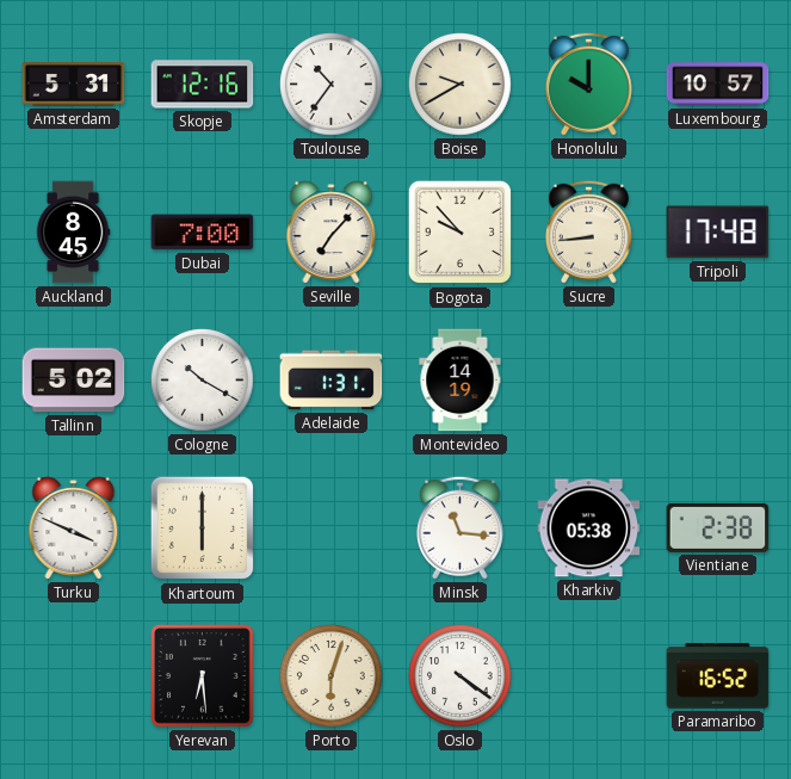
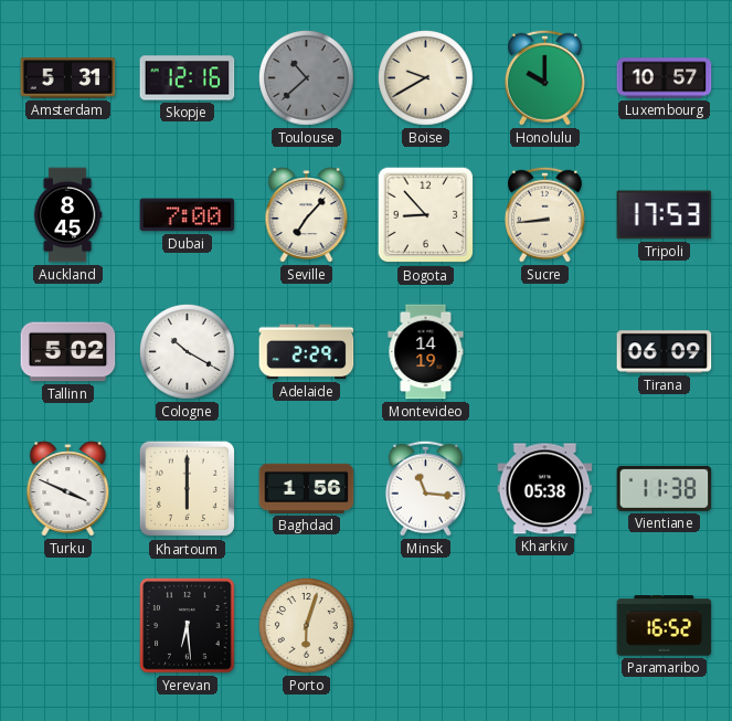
Toulouse: 10:36 -> 10:38
Toulouse dial: white -> grey
Bogota: 9:53 -> 8:53
Tripoli: 17:48 -> 17:53
Adelaide: 1:31 -> 2:29
Tirana: none -> 06:09
Baghdad: none -> 1:56
Vientiane: 2:38 -> 11:38
Oslo: 4:21 -> none
